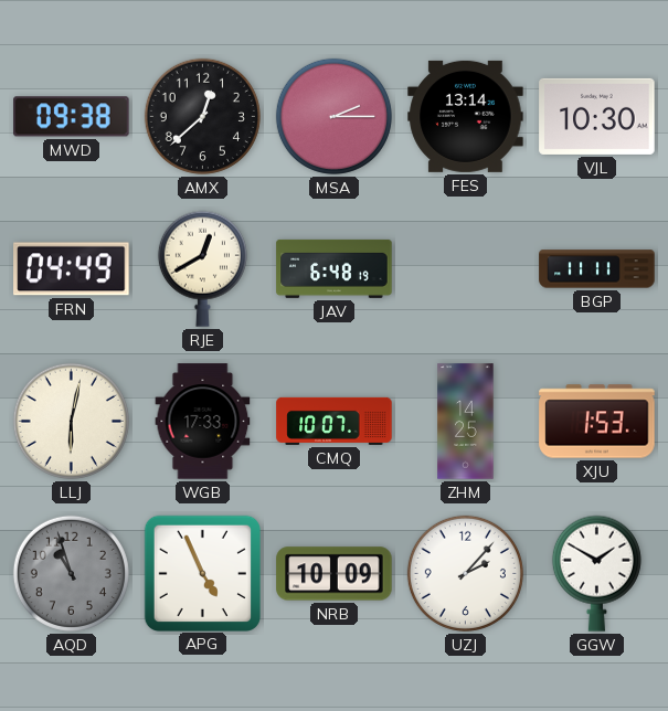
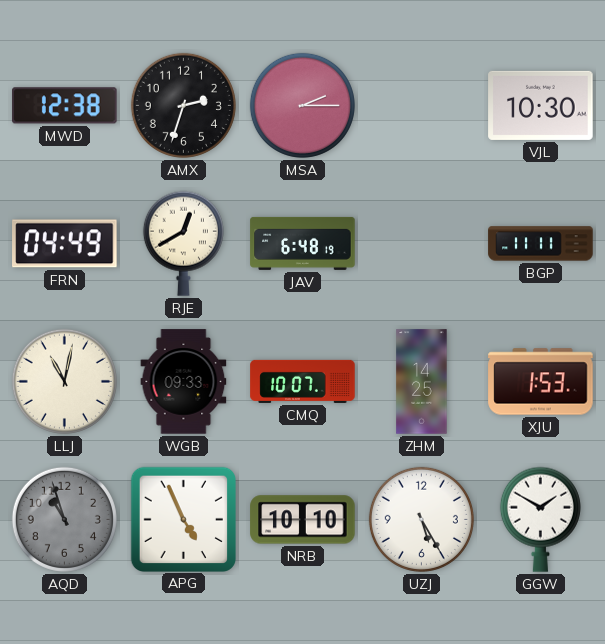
MWD: 09:38 -> 12:38
AMX: 12:38 -> 2:33
FES: 13:14 -> none
LLJ: 6:02 -> 11:02
WGB: 17:33 -> 09:33
NRB: 10:09 -> 10:10
UZJ: 2:07 -> 5:25
